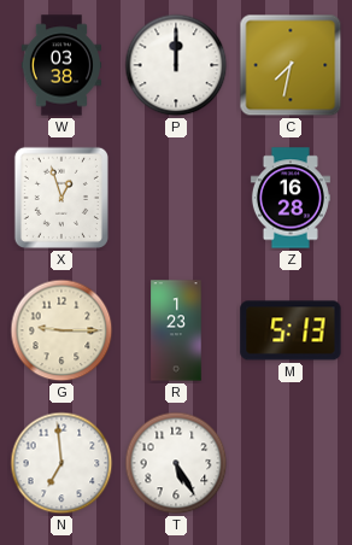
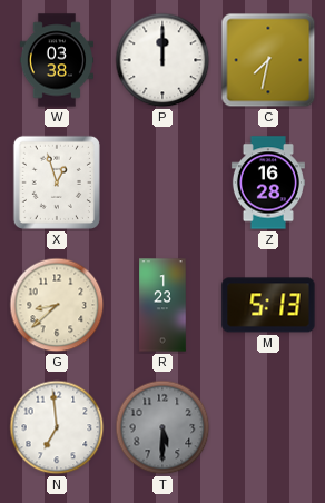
G: 9:15 -> 8:38
T: 5:25 -> 5:30
T dial: white -> grey
